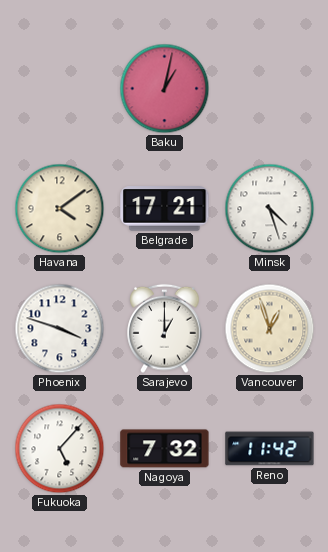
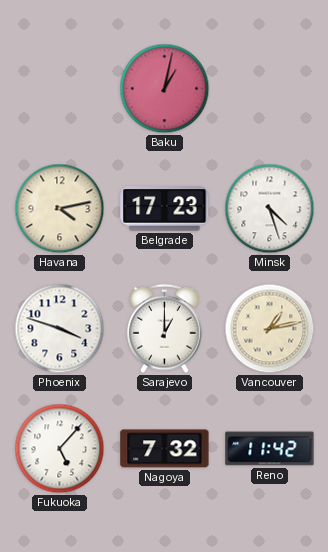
Havana: 4:09 -> 4:13
Belgrade: 17:21 -> 17:23
Vancouver: 12:57 -> 1:13
